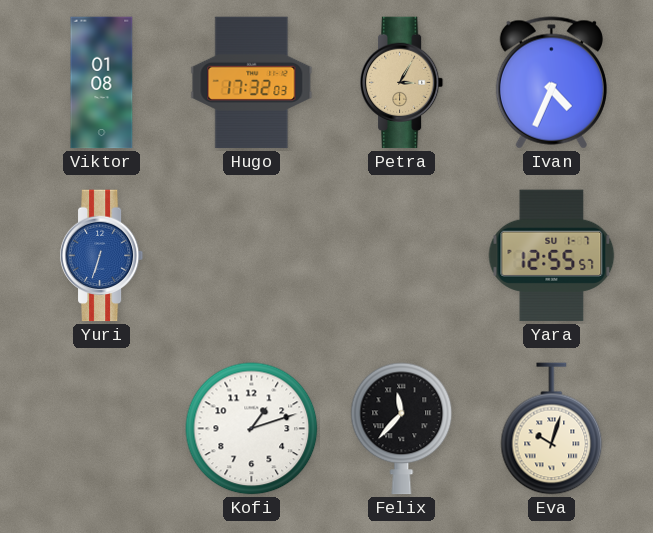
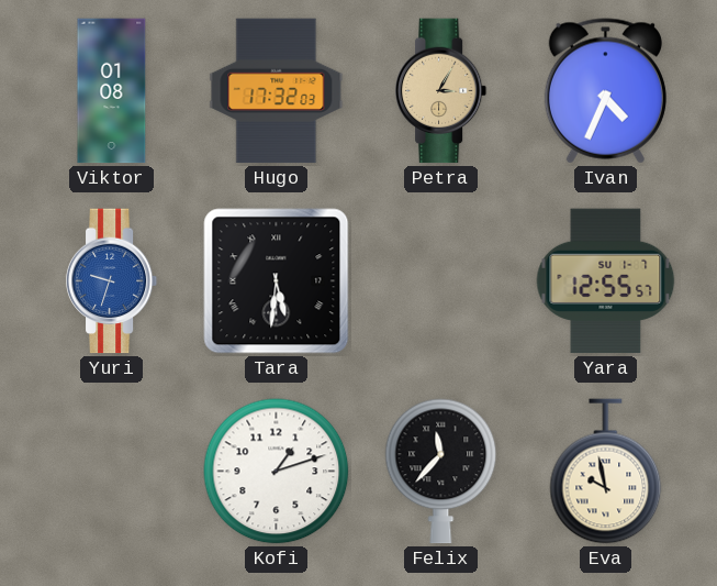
Yuri: 6:33 -> 9:33
Tara: none -> 5:31
Eva: 10:03 -> 9:58
